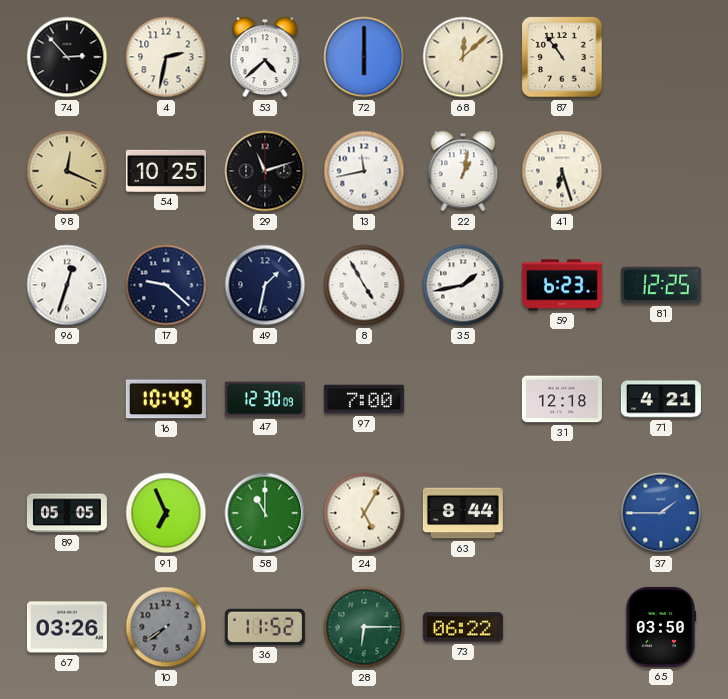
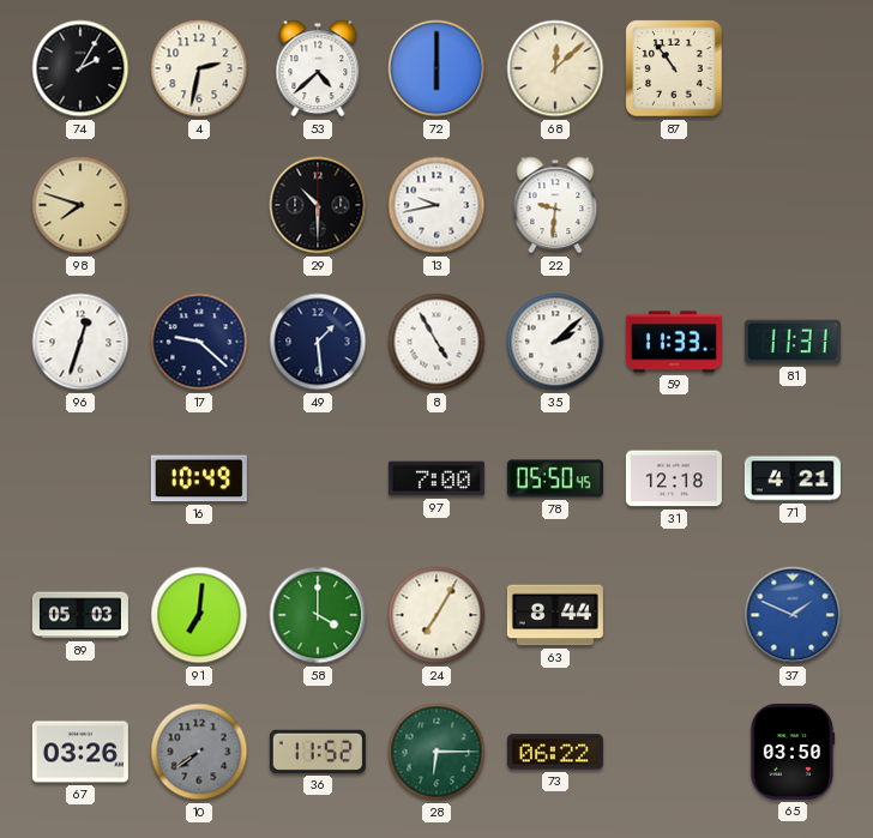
74: 2:53 -> 2:05
98: 12:19 -> 7:48
54: 10:25 -> none
29: 11:12 -> 10:30
13: 11:43 -> 9:43
22: 1:02 -> 9:31
41: 6:27 -> none
49: 1:32 -> 1:29
35: 1:43 -> 2:08
59: 6:23 -> 11:33
81: 12:25 -> 11:31
47: 12:30 -> none
78: none -> 05:50
89: 05:05 -> 05:03
91: 6:56 -> 7:01
58: 11:00 -> 4:00
24: 5:05 -> 7:05
37: 1:45 -> 1:49
